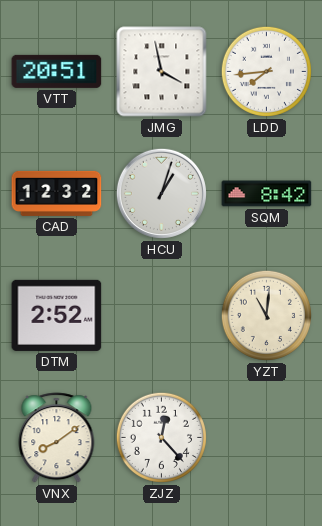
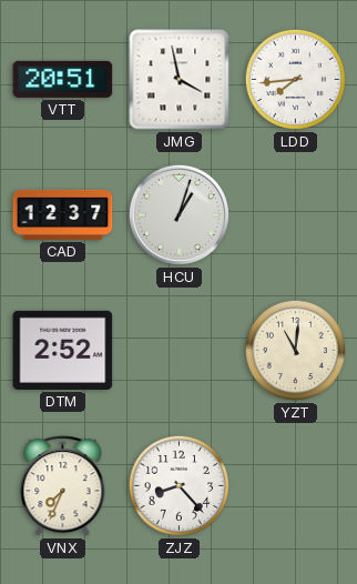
CAD: 12:32 -> 12:37
SQM: 8:42 -> none
VNX: 8:09 -> 7:34
ZJZ: 12:23 -> 8:23
